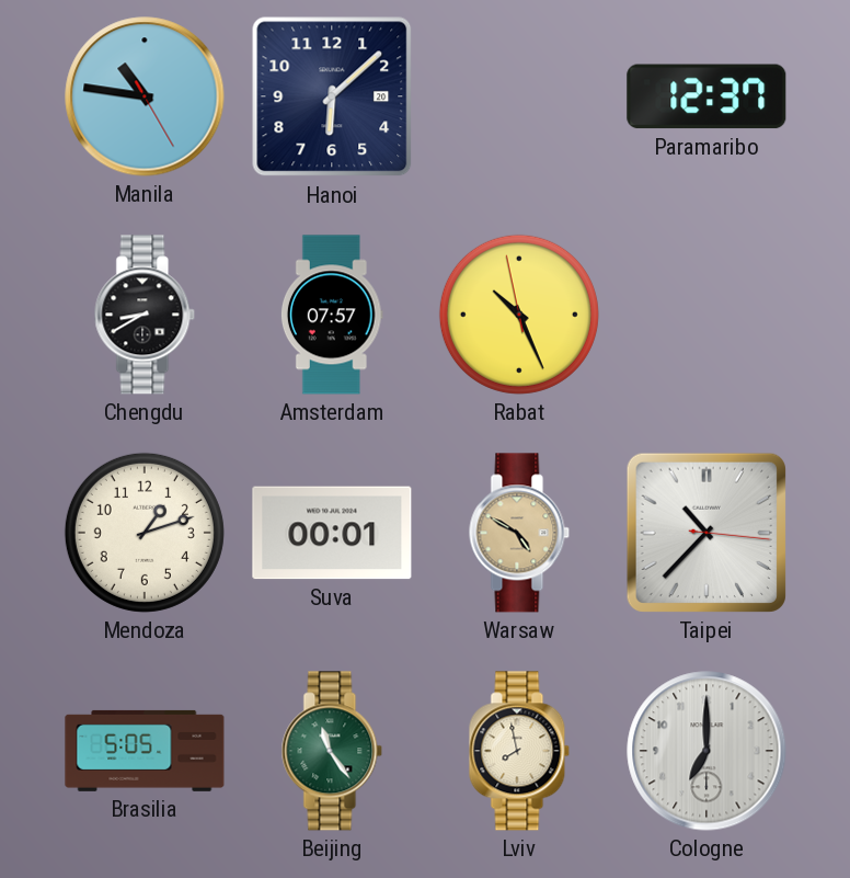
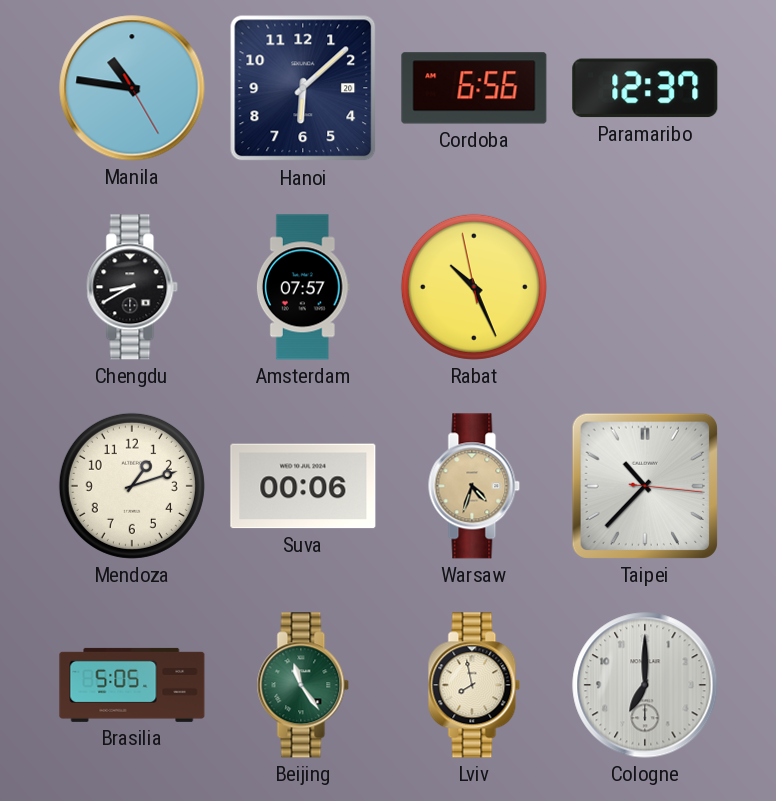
Cordoba: none -> 6:56
Suva: 00:01 -> 00:06
Warsaw: 4:50 -> 4:33
